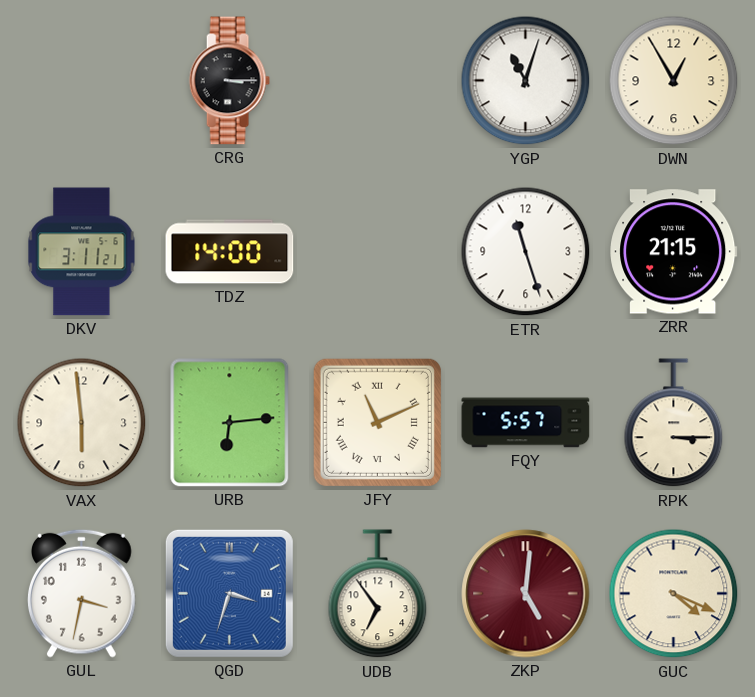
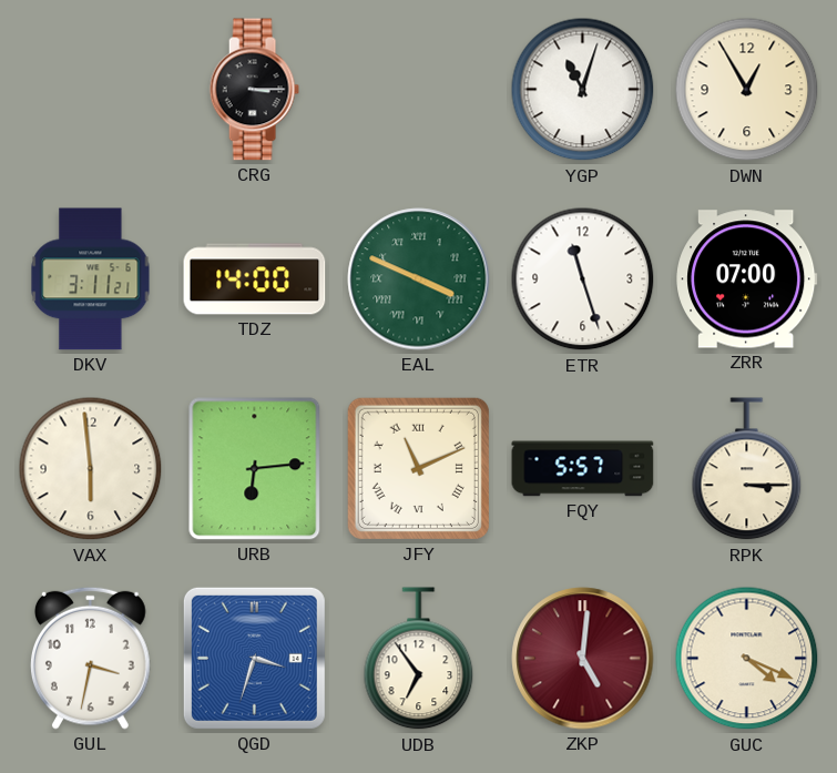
EAL: none -> 3:49
ZRR: 21:15 -> 07:00
